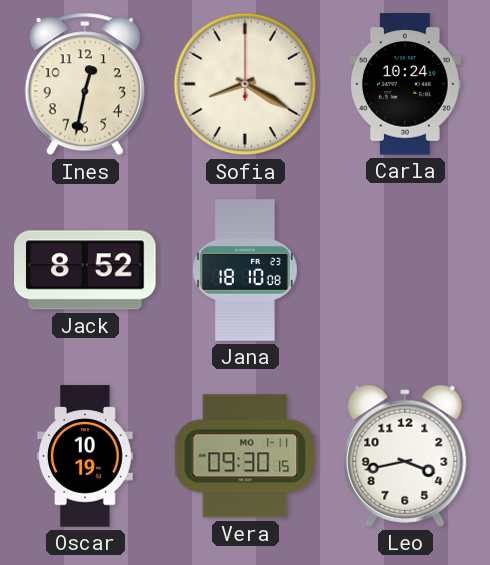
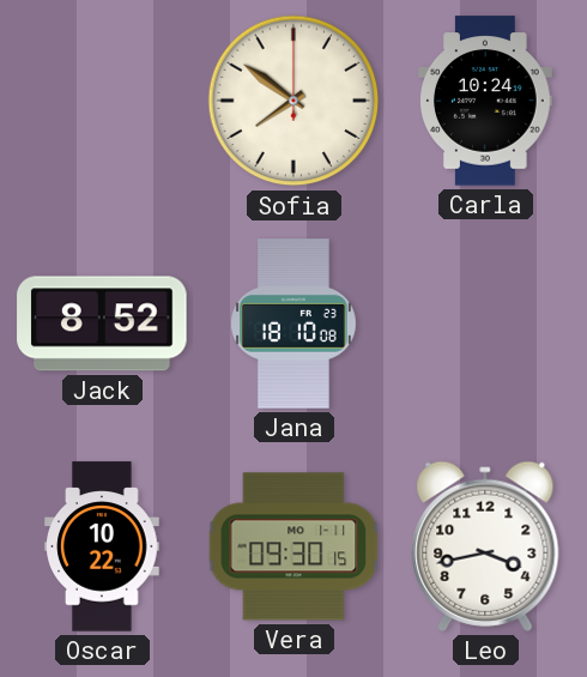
Ines: 12:32 -> none
Sofia: 8:20 -> 7:51
Oscar: 10:19 -> 10:22
